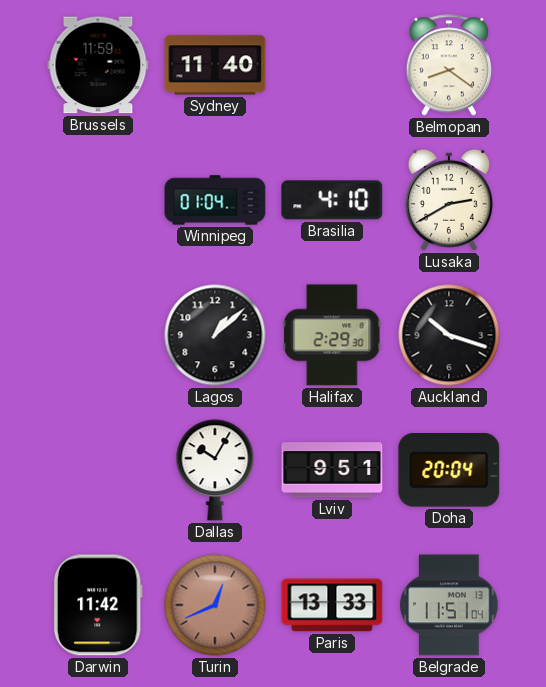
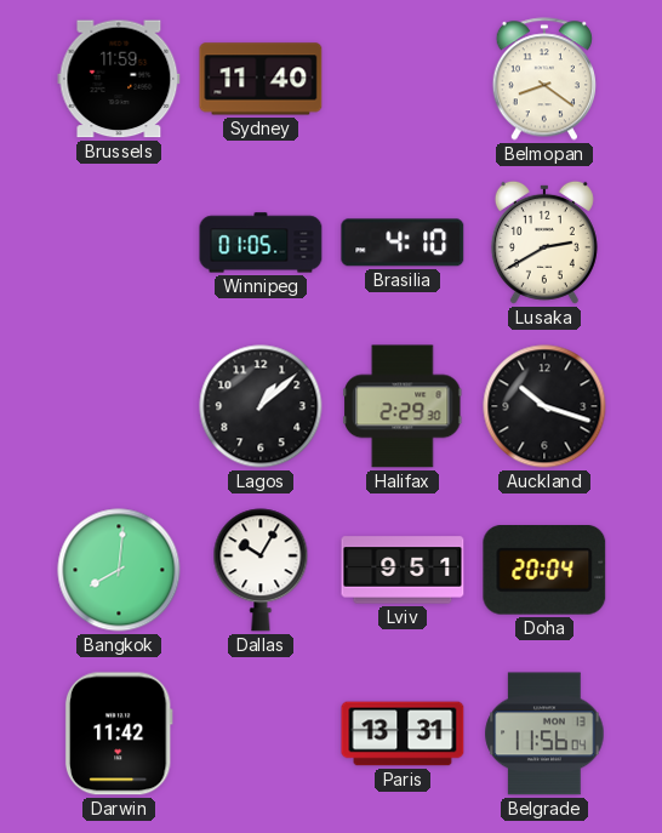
Winnipeg: 01:04 -> 01:05
Bangkok: none -> 8:01
Turin: 12:41 -> none
Paris: 13:33 -> 13:31
Belgrade: 11:51 -> 11:56
